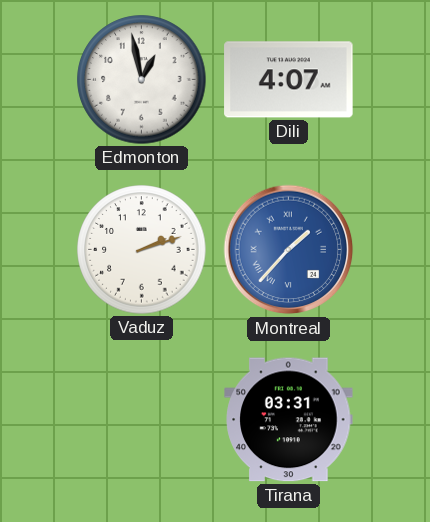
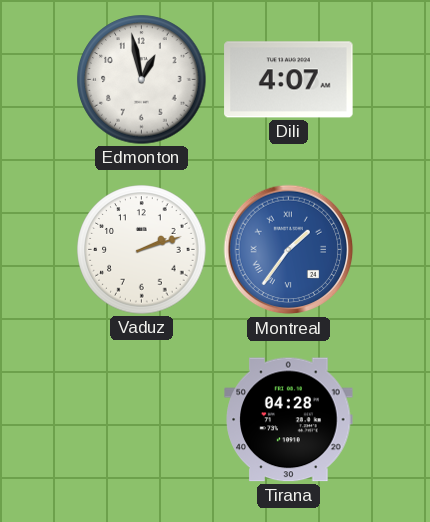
Montreal: 1:37 -> 1:36
Tirana: 03:31 -> 04:28
